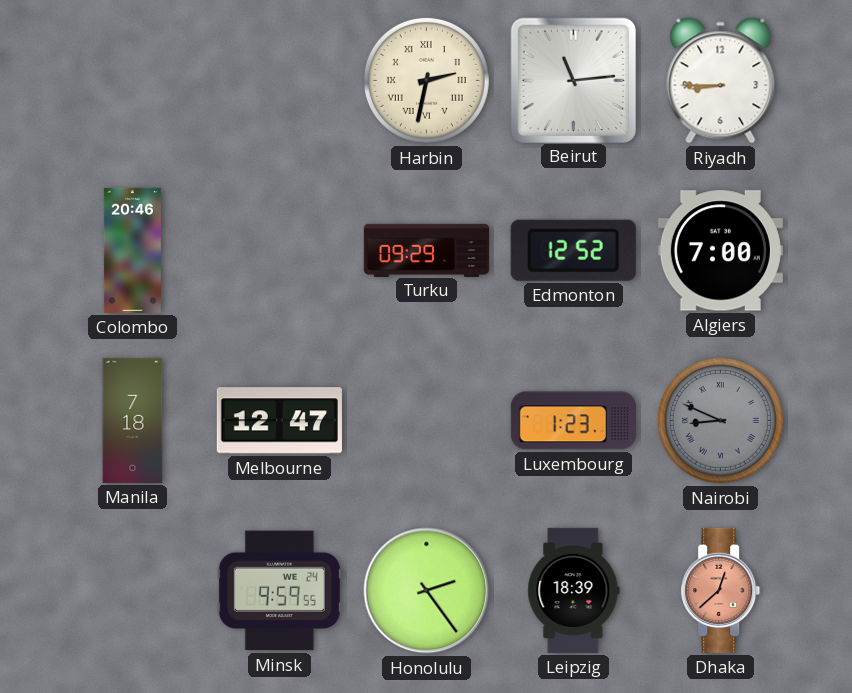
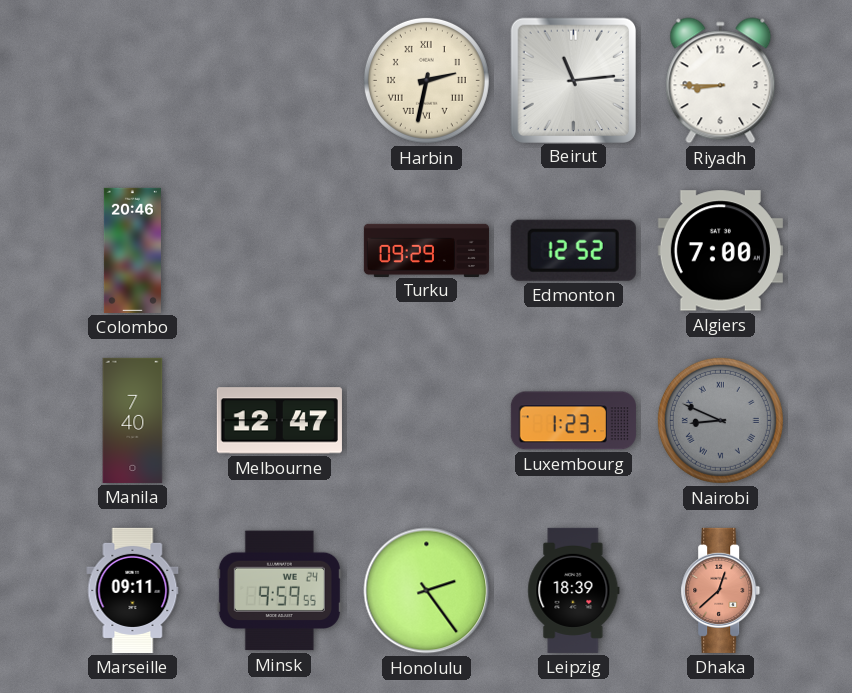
Manila: 7:18 -> 7:40
Marseille: none -> 09:11
